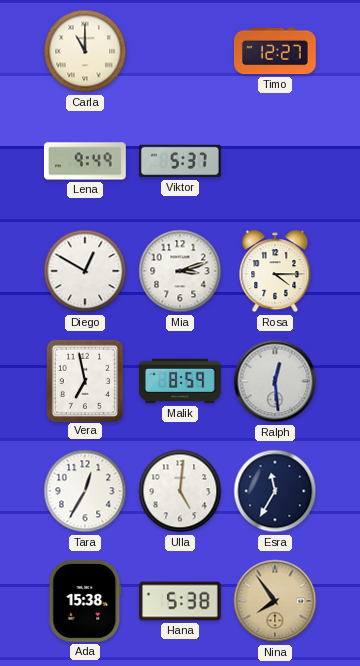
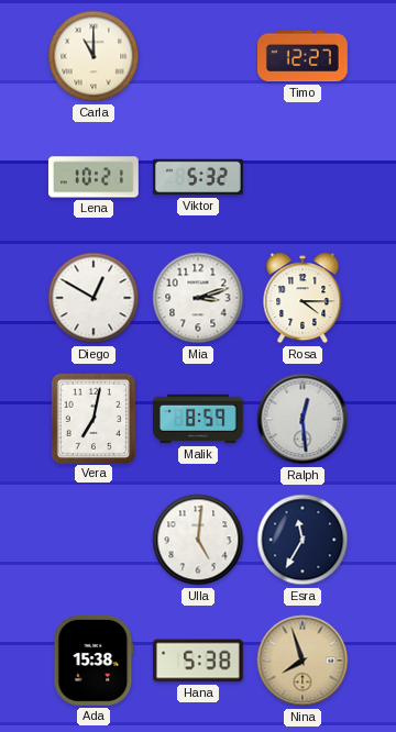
Lena: 9:49 -> 10:21
Viktor: 5:37 -> 5:32
Vera: 6:58 -> 7:02
Tara: 12:35 -> none
Nina: 7:54 -> 7:57
